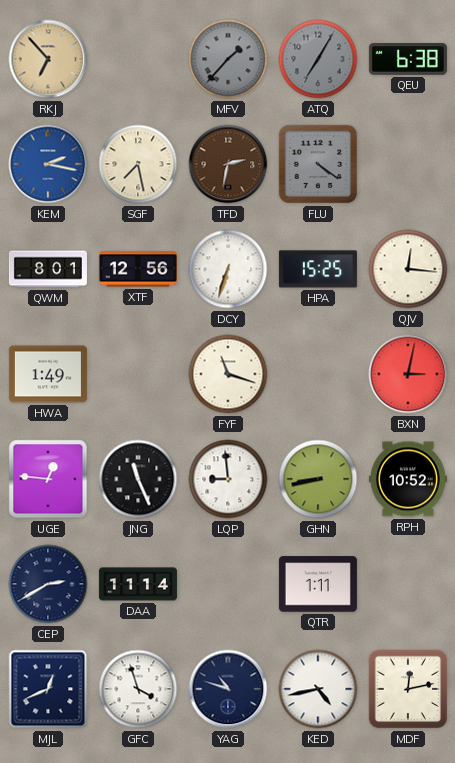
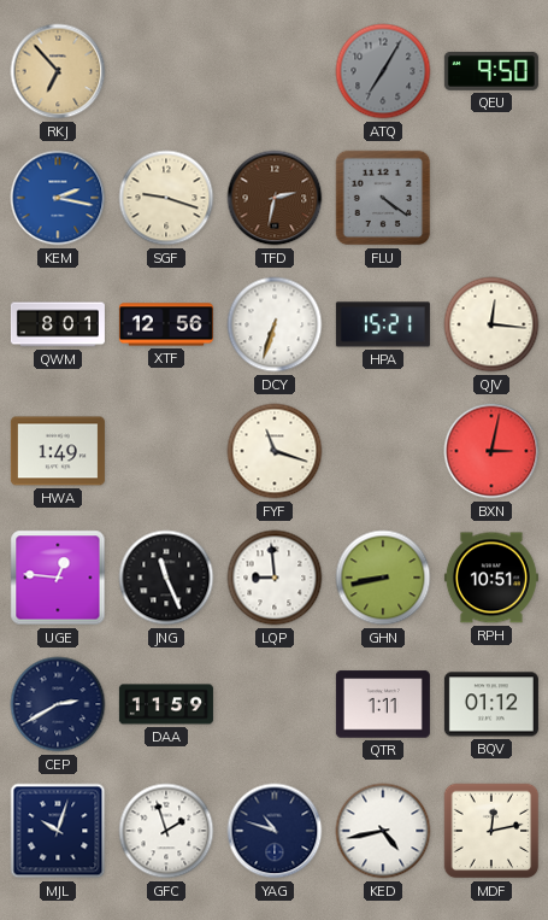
MFV: 1:37 -> none
QEU: 6:38 -> 9:50
SGF: 7:28 -> 9:18
HPA: 15:25 -> 15:21
RPH: 10:52 -> 10:51
DAA: 11:14 -> 11:59
BQV: none -> 01:12
MJL: 12:41 -> 10:03
GFC: 3:57 -> 1:57
